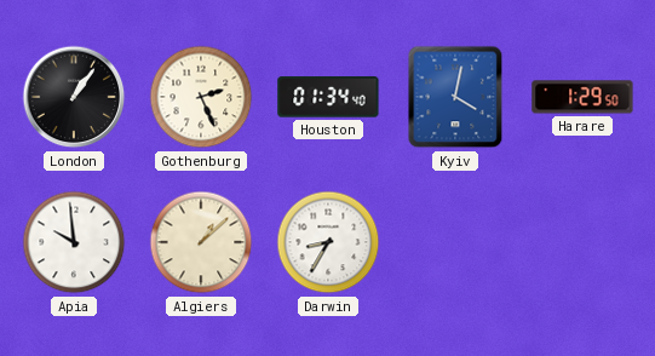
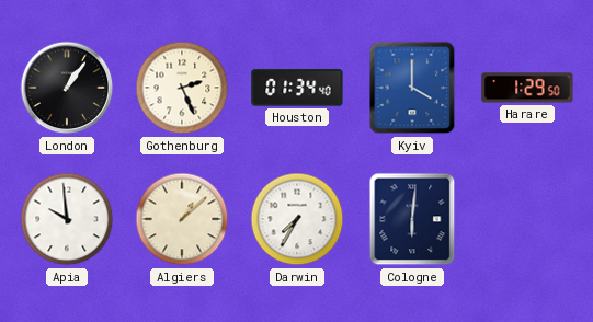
Kyiv: 4:02 -> 4:00
Darwin: 8:35 -> 7:35
Cologne: none -> 6:01
